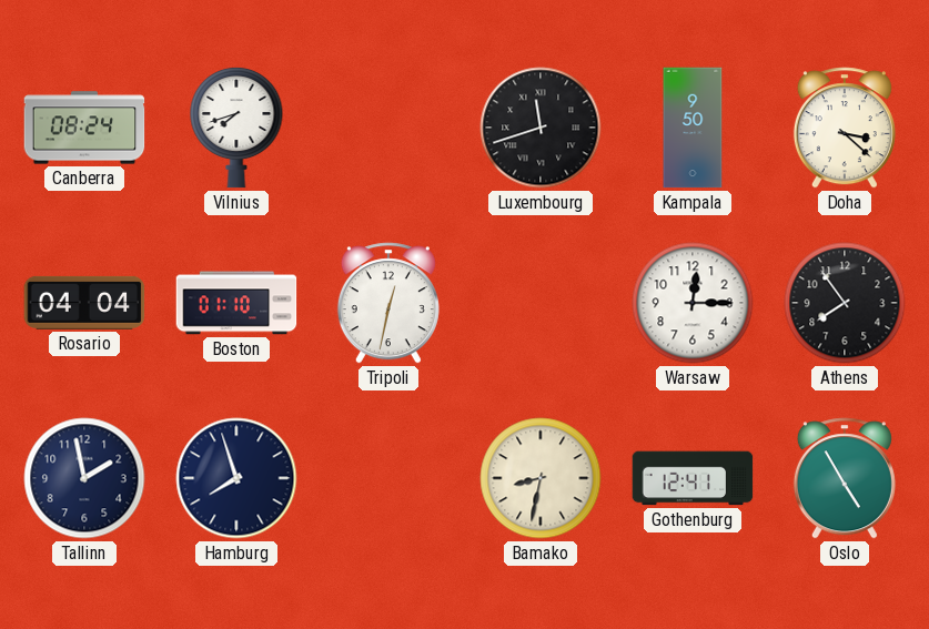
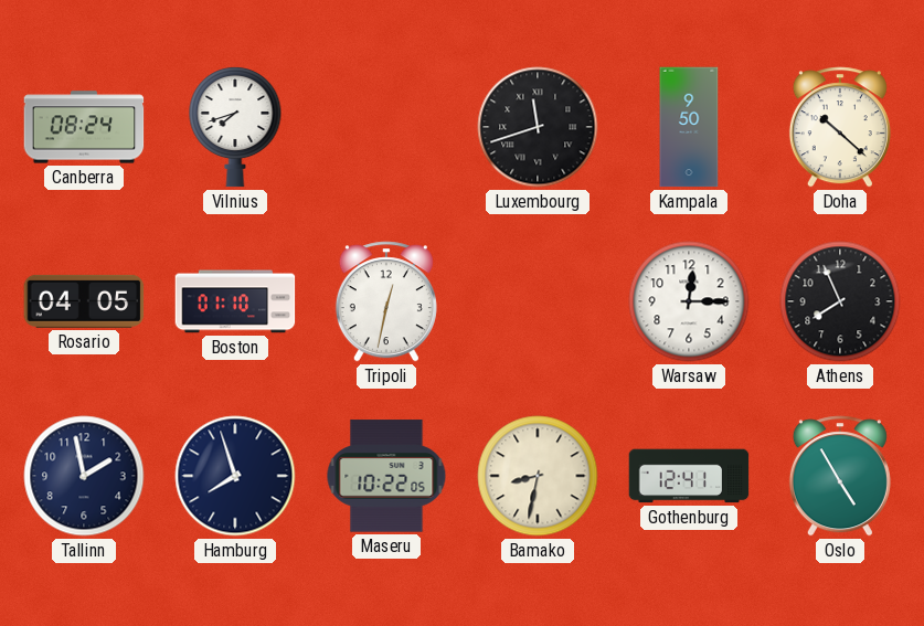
Doha: 3:22 -> 10:22
Rosario: 04:04 -> 04:05
Athens: 7:54 -> 7:56
Maseru: none -> 10:22
